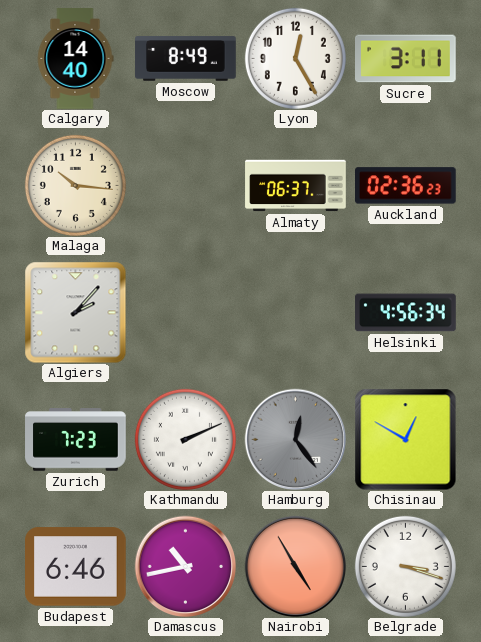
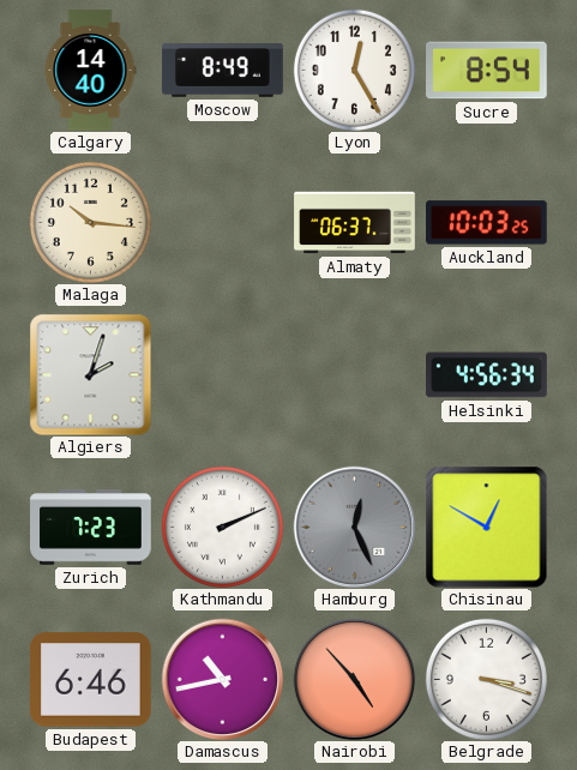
Sucre: 3:11 -> 8:54
Auckland: 02:36 -> 10:03
Algiers: 2:07 -> 2:03
Hamburg: 12:24 -> 12:26
Nairobi: 4:55 -> 4:53
